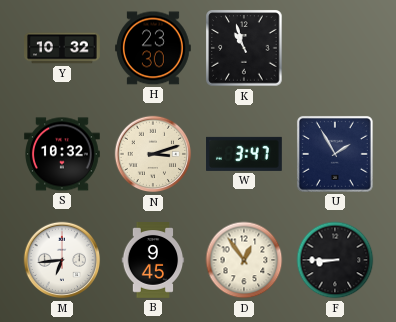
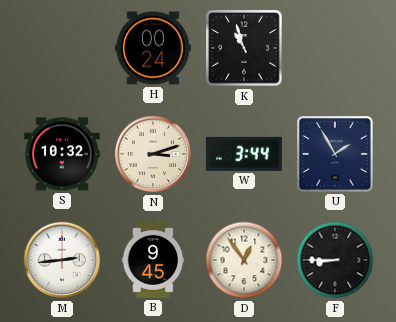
Y: 10:32 -> none
H: 23:30 -> 00:24
W: 3:47 -> 3:44
M: 6:44 -> 2:44
